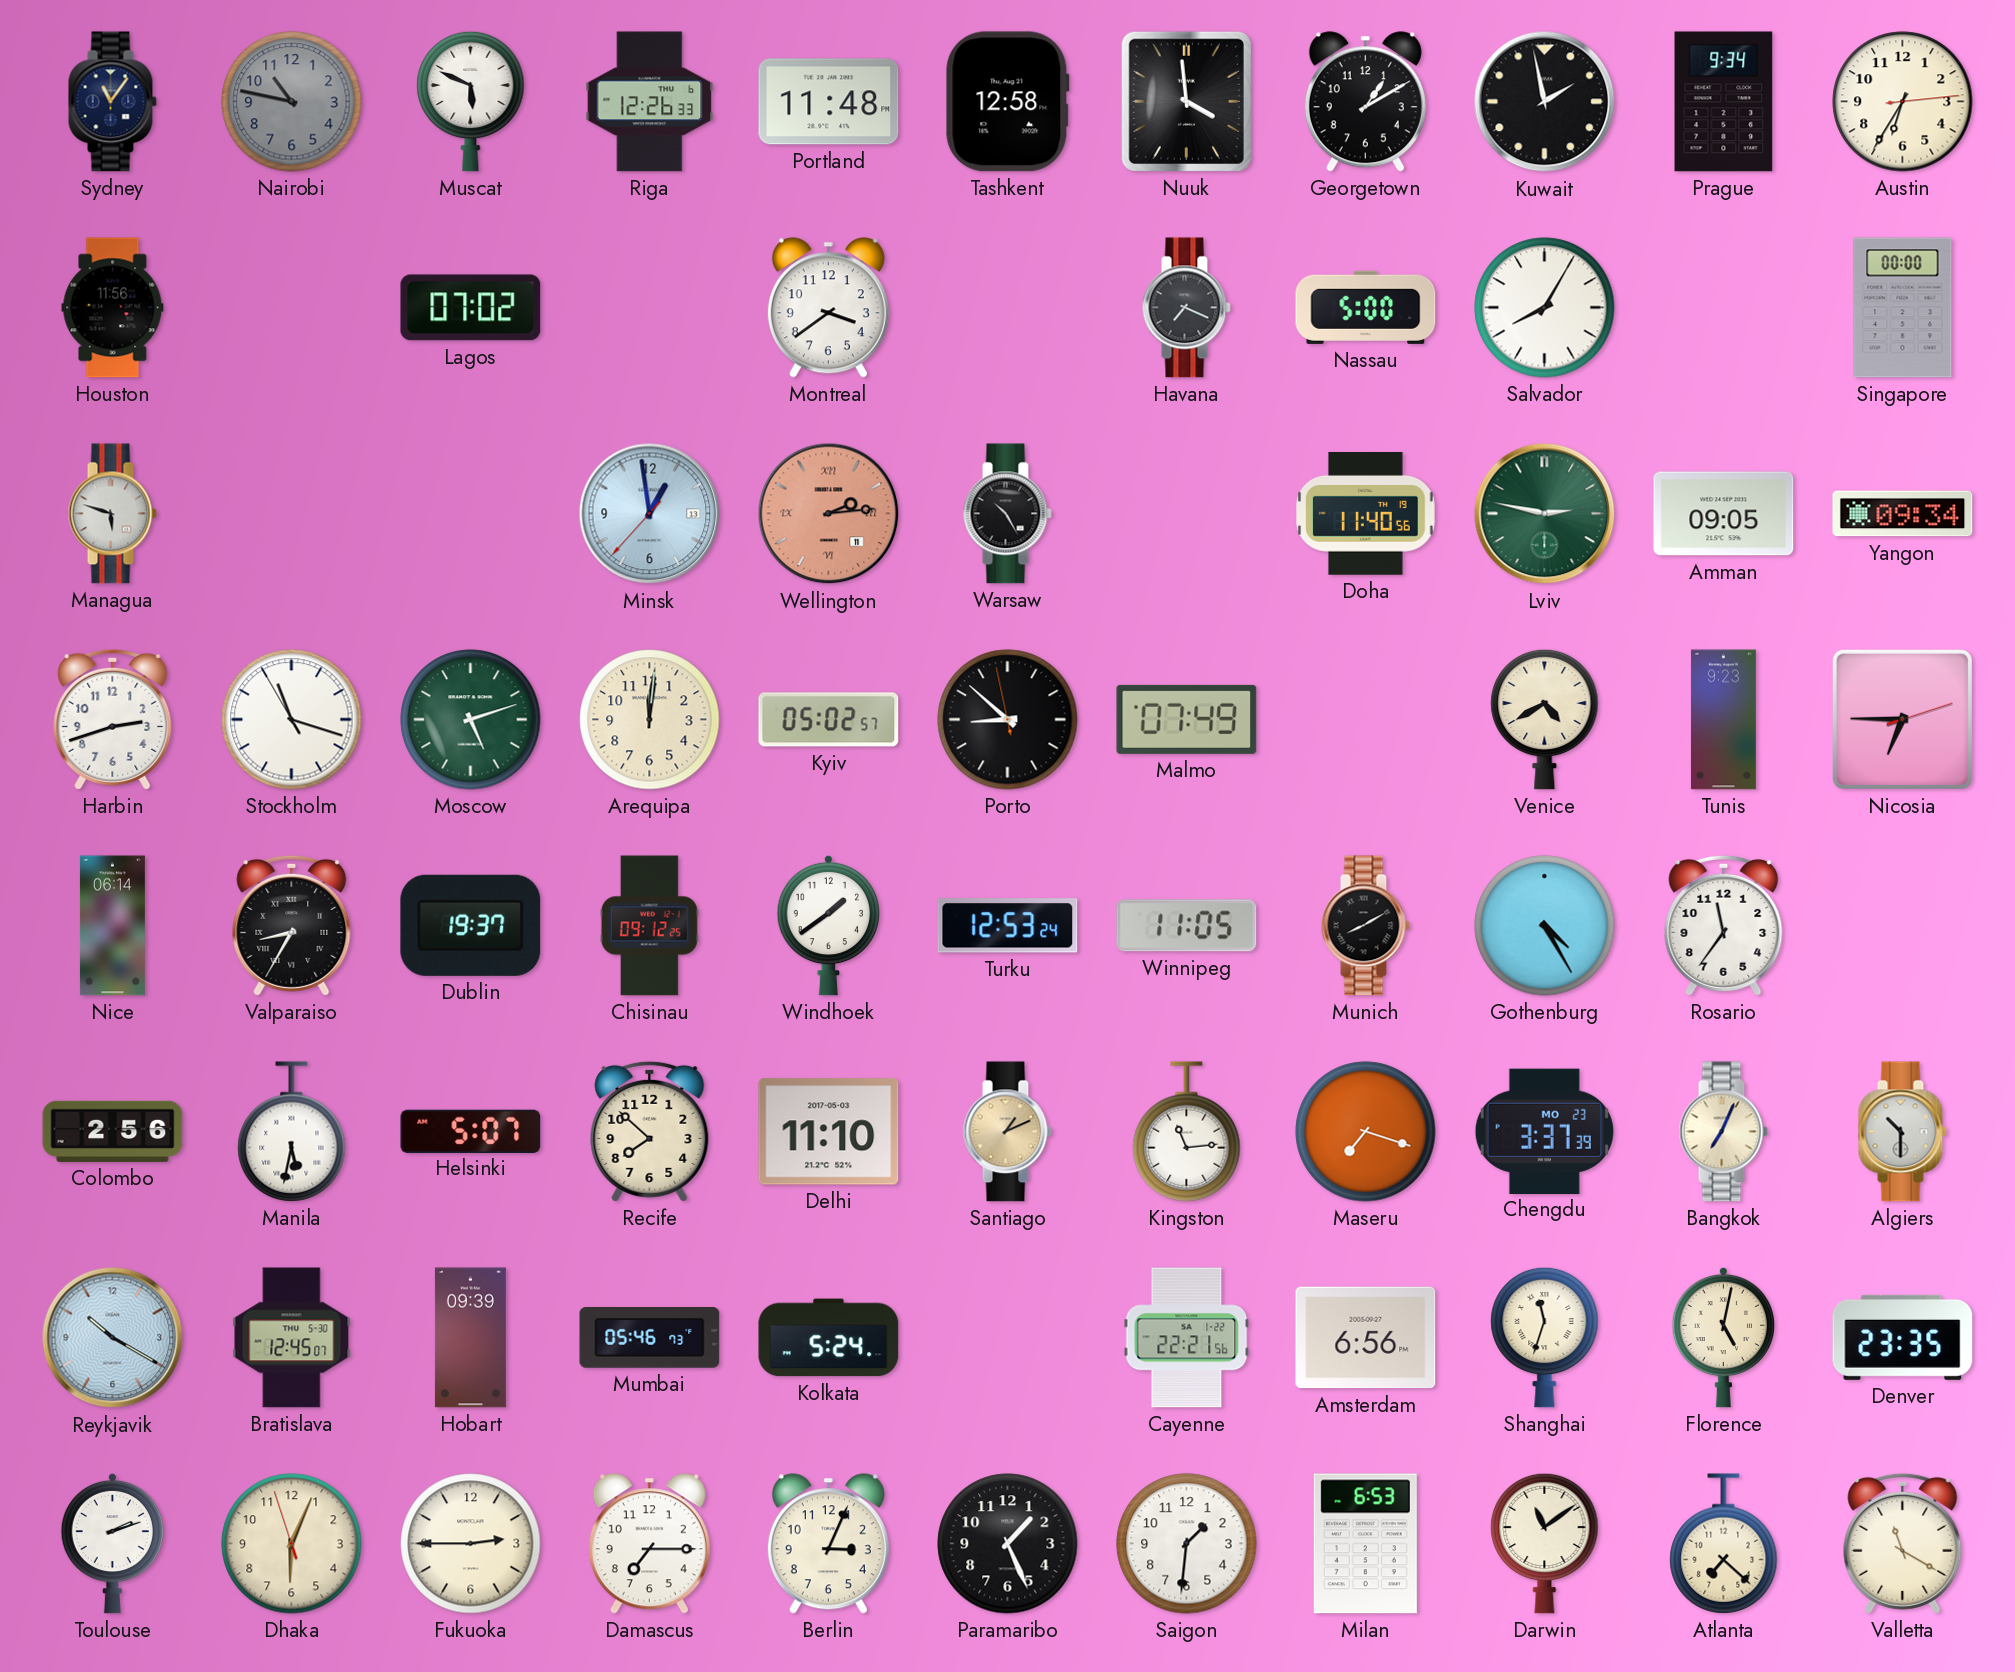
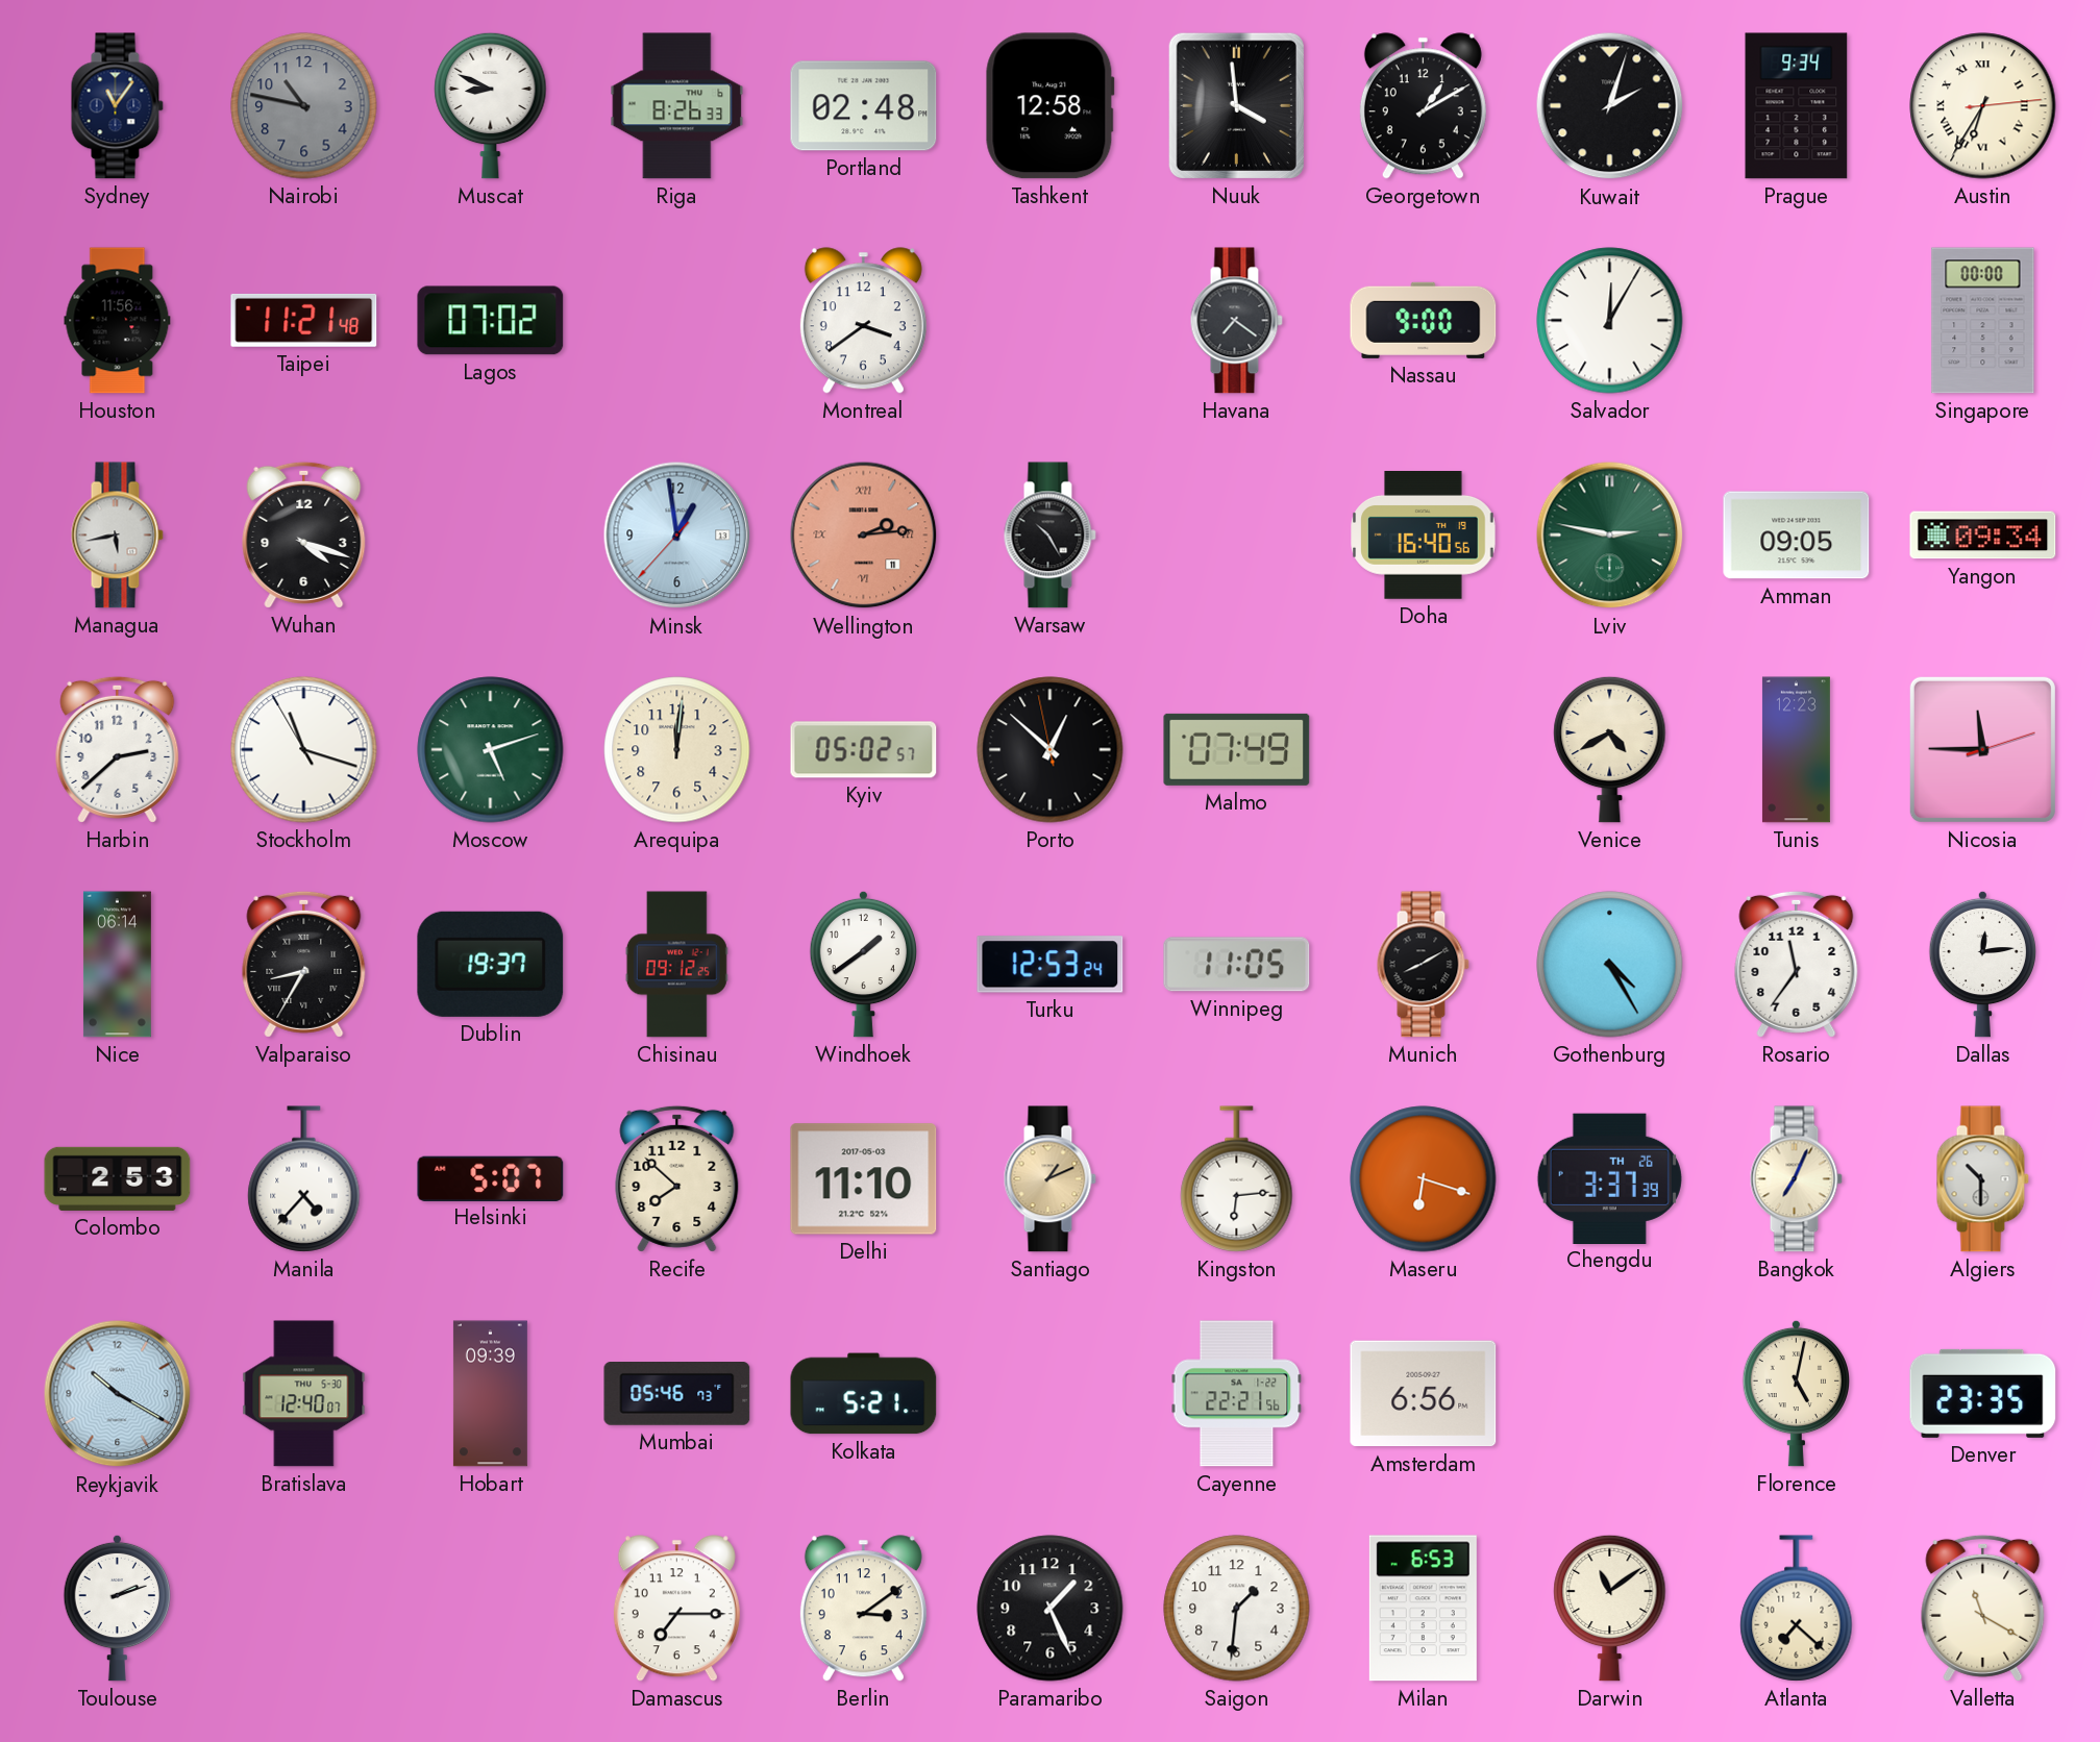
Muscat: 5:49 -> 8:49
Riga: 12:26 -> 8:26
Portland: 11:48 -> 02:48
Kuwait: 1:58 -> 2:03
Austin numerals: Arabic -> Roman
Taipei: none -> 11:21
Havana: 7:19 -> 7:21
Nassau: 5:00 -> 9:00
Salvador: 8:05 -> 12:05
Managua: 5:48 -> 5:43
Wuhan: none -> 4:18
Doha: 11:40 -> 16:40
Harbin: 2:42 -> 2:38
Porto: 8:51 -> 12:51
Tunis: 9:23 -> 12:23
Nicosia: 6:45 -> 11:45
Dallas: none -> 12:14
Colombo: 2:56 -> 2:53
Manila: 5:32 -> 4:37
Kingston: 11:14 -> 6:14
Maseru: 7:18 -> 6:18
Chengdu date: MO 23 -> TH 26
Bratislava: 12:45 -> 12:40
Kolkata: 5:24 -> 5:21
Shanghai: 11:33 -> none
Dhaka: 6:03 -> none
Fukuoka: 2:45 -> none
Berlin: 3:04 -> 3:09
